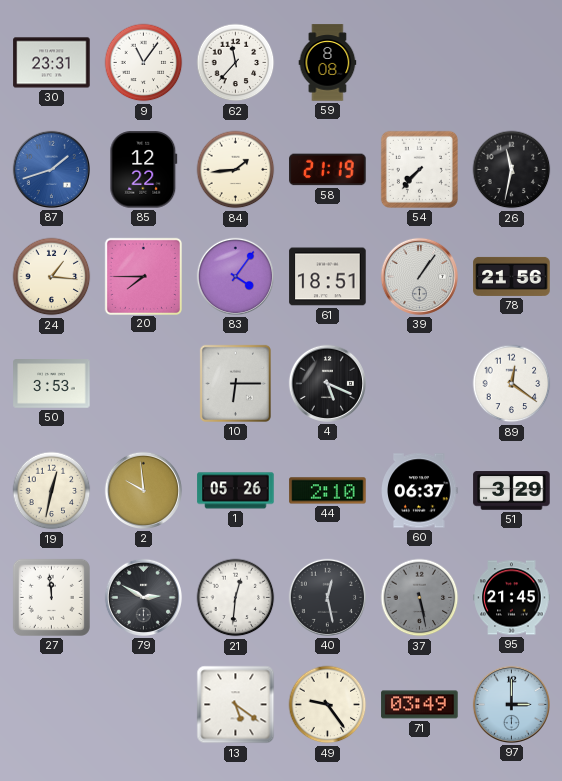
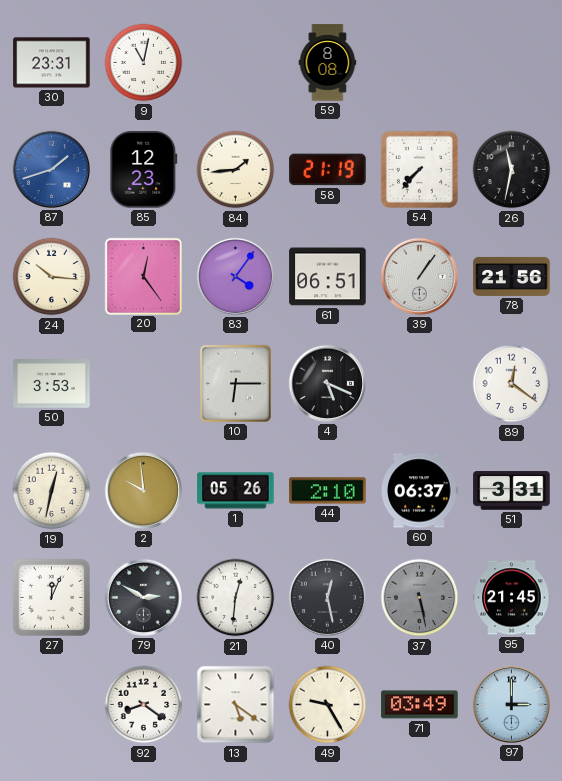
9: 11:06 -> 11:02
62: 11:37 -> none
85: 12:22 -> 12:23
24: 1:16 -> 10:16
20: 7:45 -> 12:24
61: 18:51 -> 06:51
51: 3:29 -> 3:31
27: 11:59 -> 12:04
92: none -> 8:21
49: 9:24 -> 9:25
